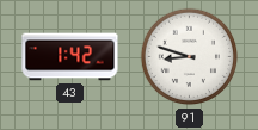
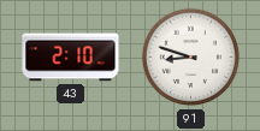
43: 1:42 -> 2:10
